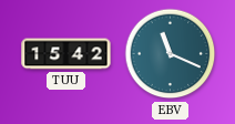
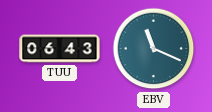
TUU: 15:42 -> 06:43
